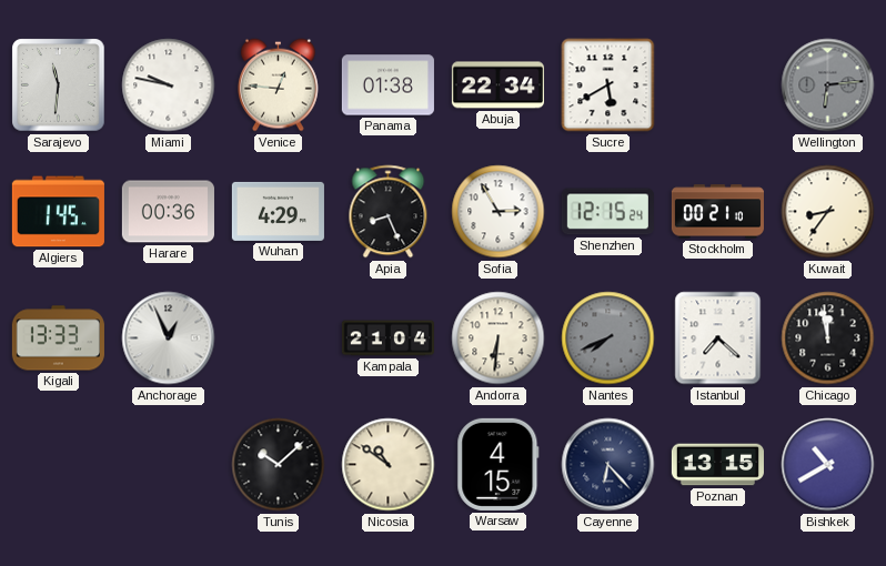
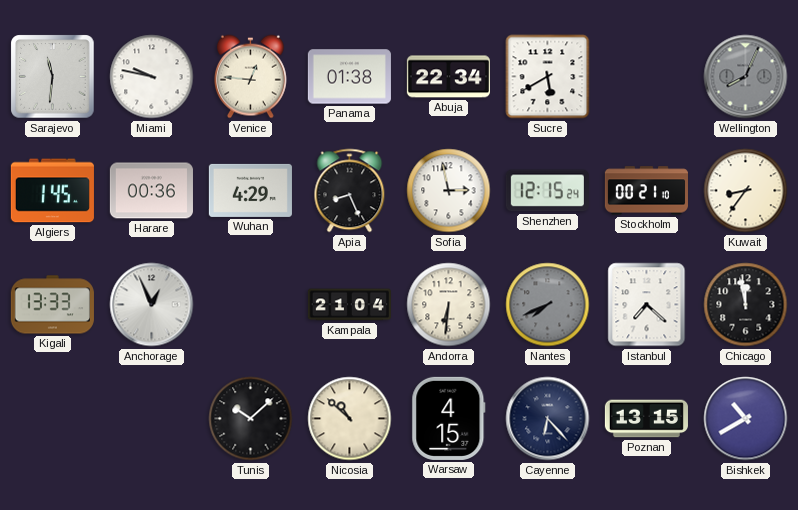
Wellington: 6:14 -> 8:04
Sofia: 2:55 -> 2:58
Nicosia: 10:51 -> 10:52
